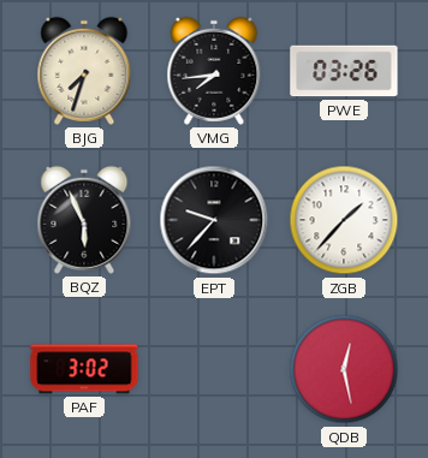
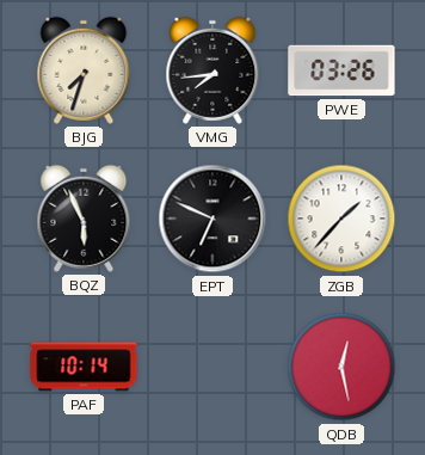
EPT: 9:37 -> 6:49
PAF: 3:02 -> 10:14
